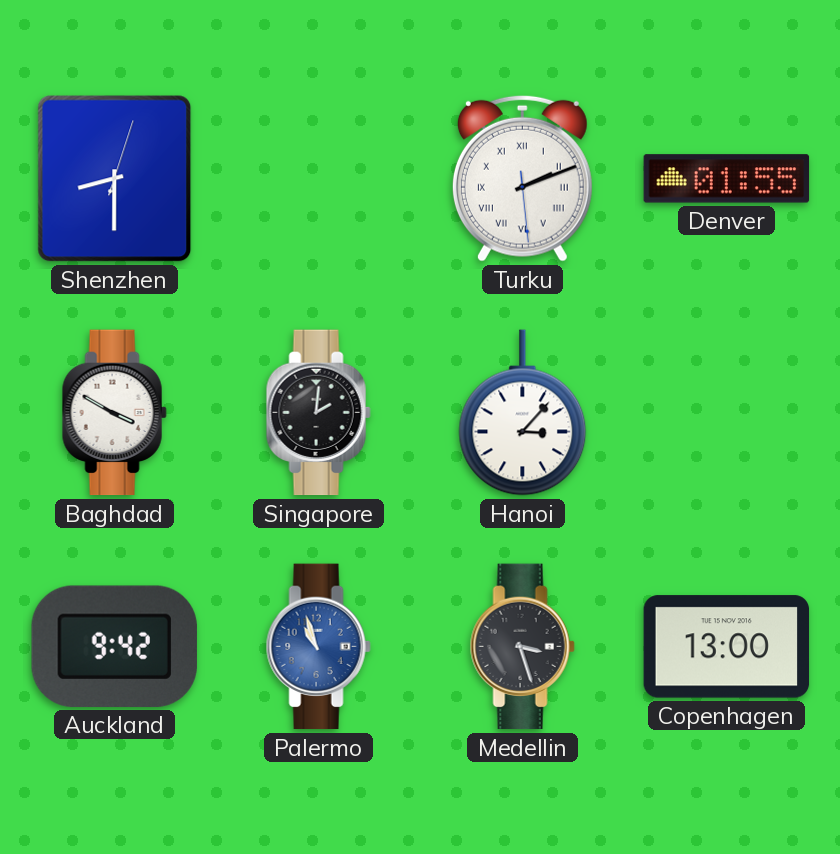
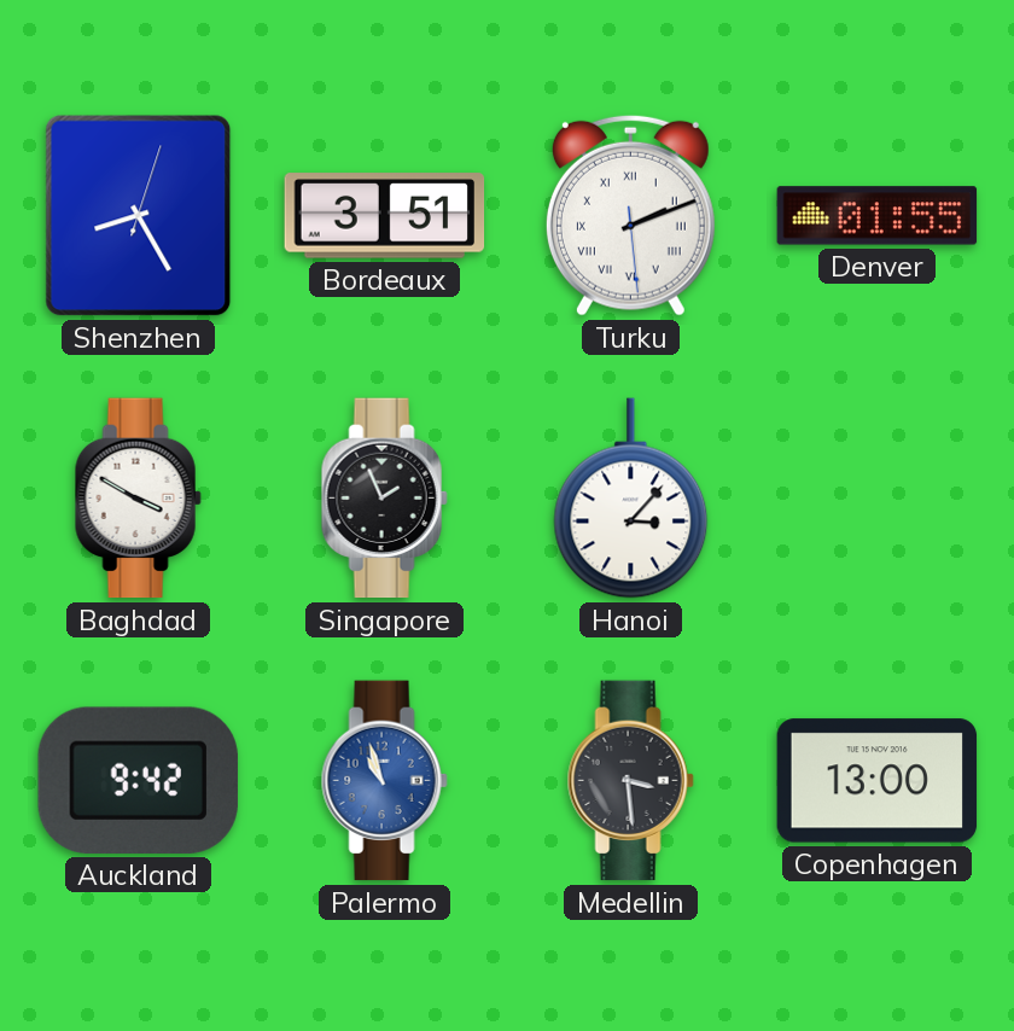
Shenzhen: 8:30 -> 8:25
Bordeaux: none -> 3:51
Singapore: 2:01 -> 1:56
Medellin: 3:27 -> 3:29
